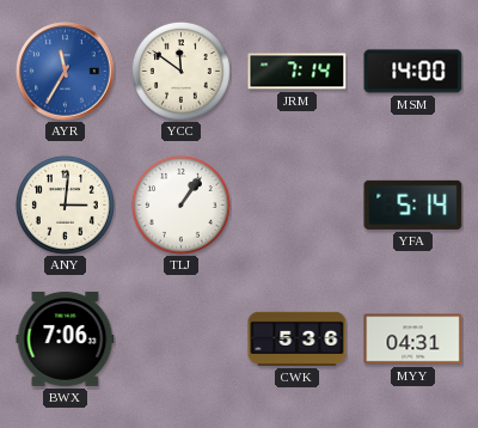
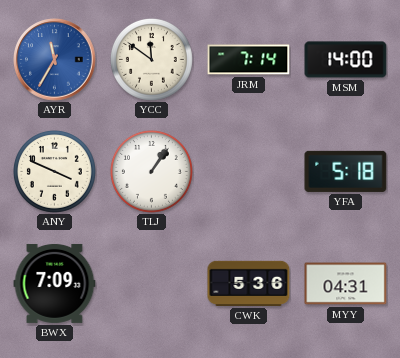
ANY: 3:01 -> 3:49
YFA: 5:14 -> 5:18
BWX: 7:06 -> 7:09
